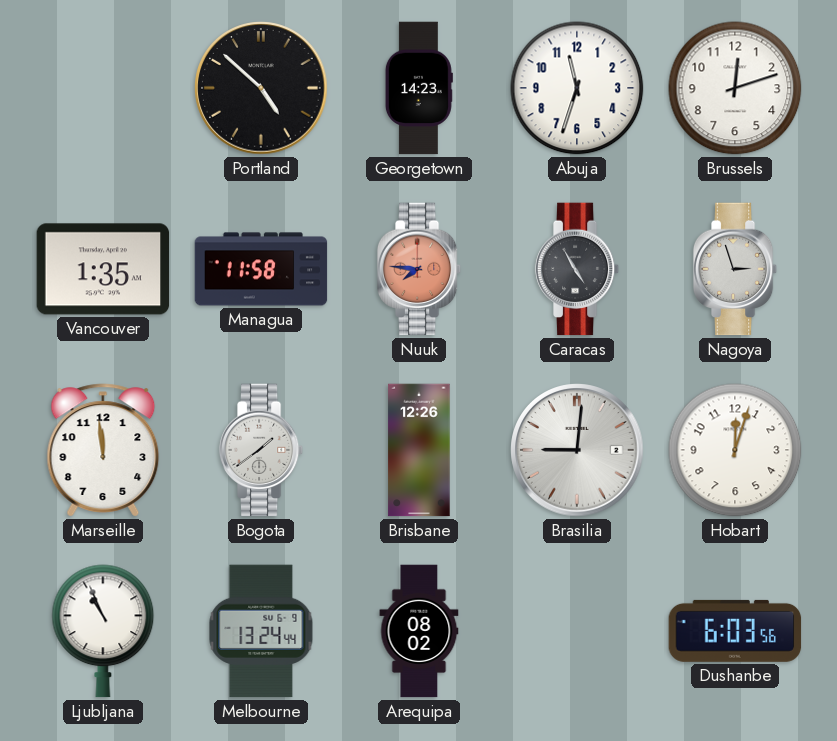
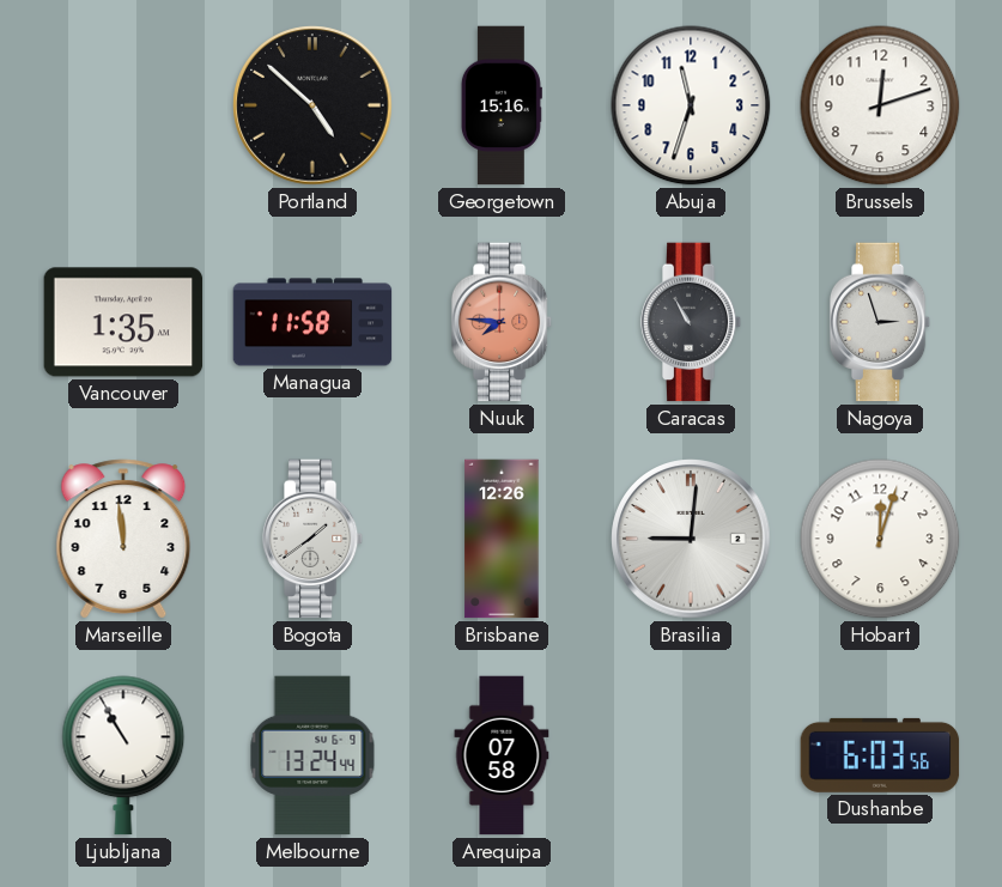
Georgetown: 14:23 -> 15:16
Caracas: 4:55 -> 10:55
Ljubljana: 10:56 -> 10:55
Arequipa: 08:02 -> 07:58
